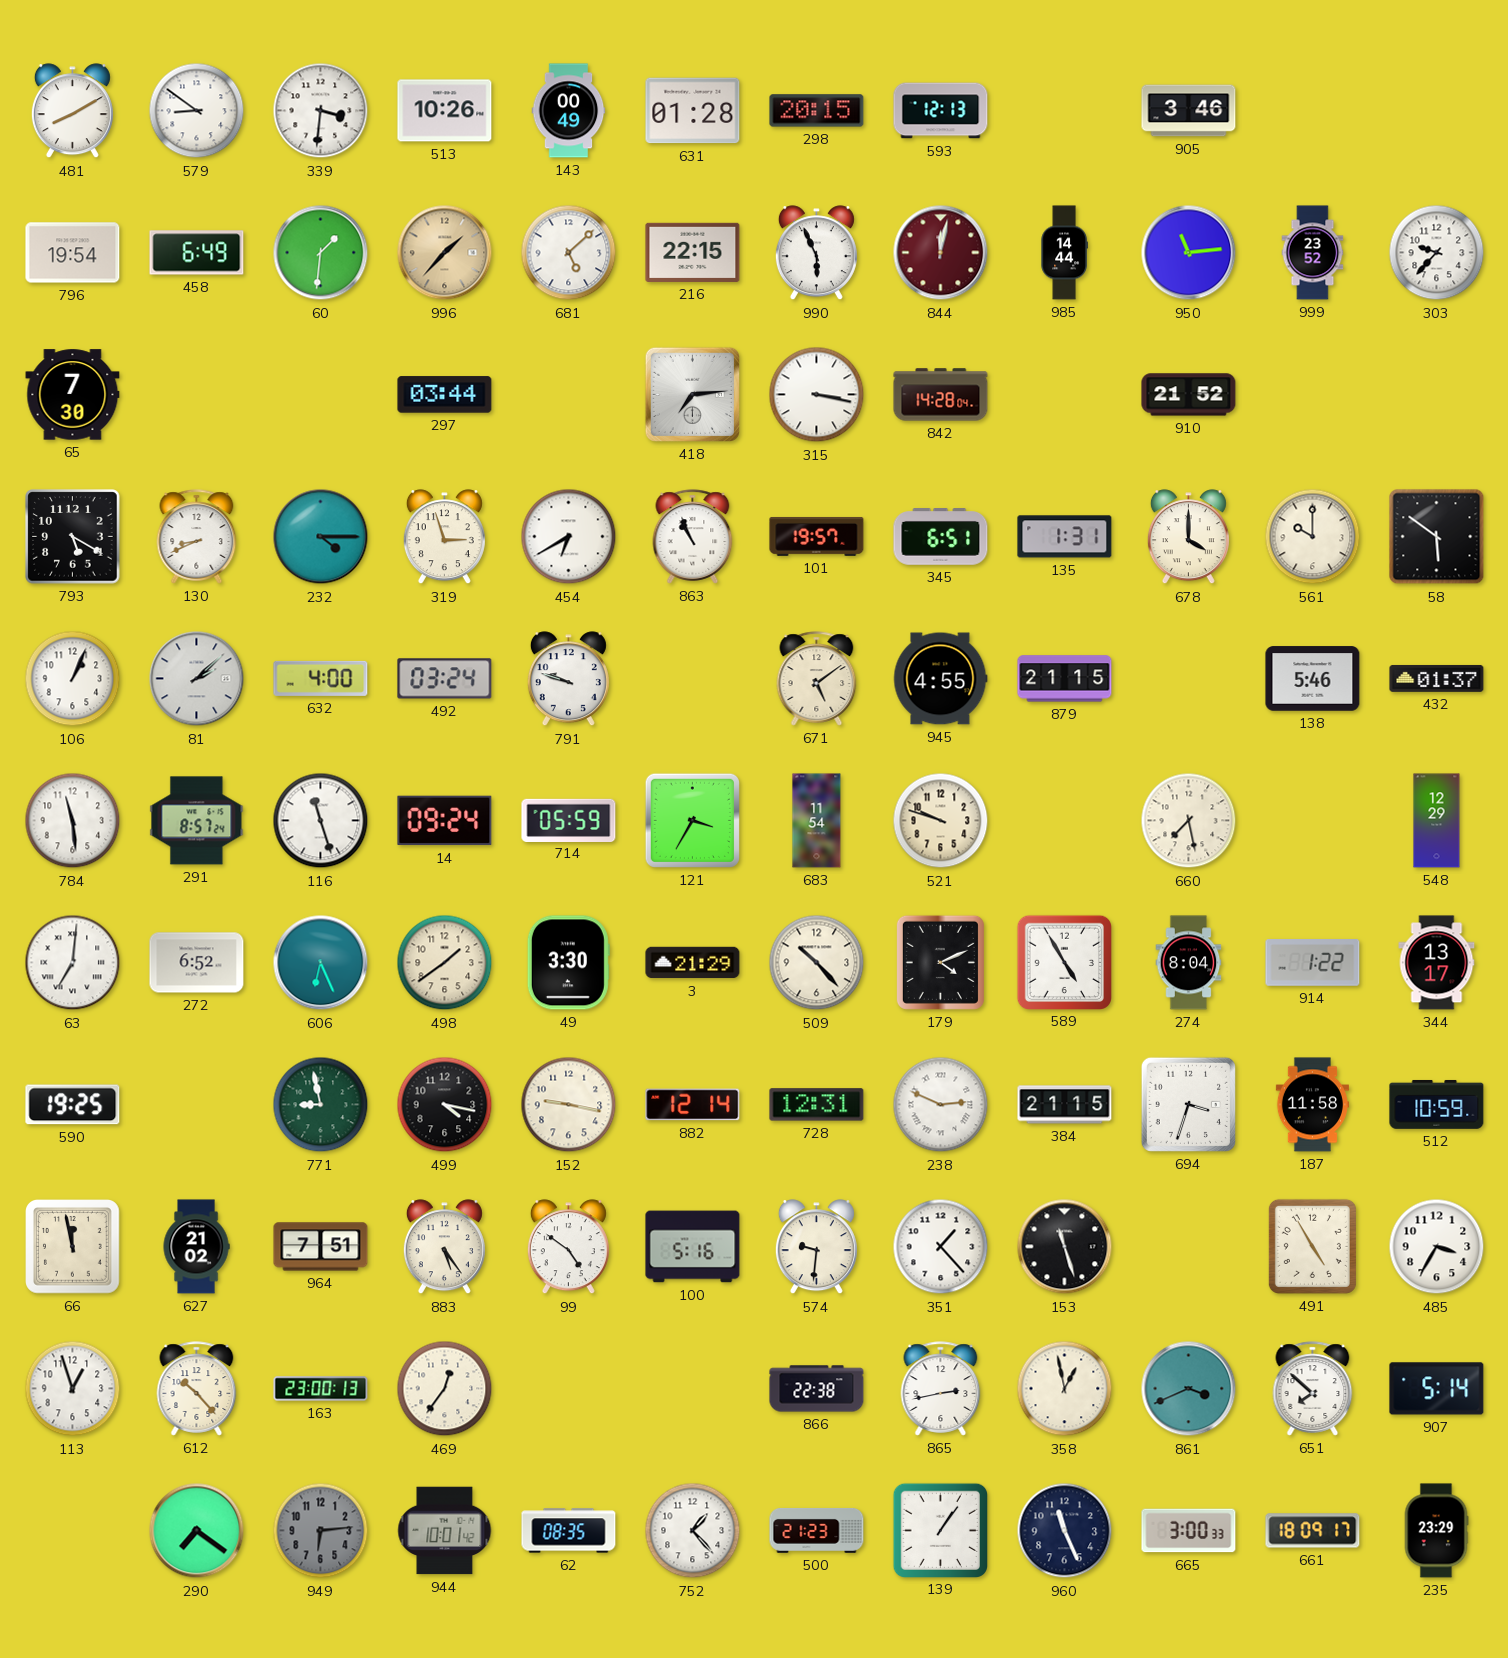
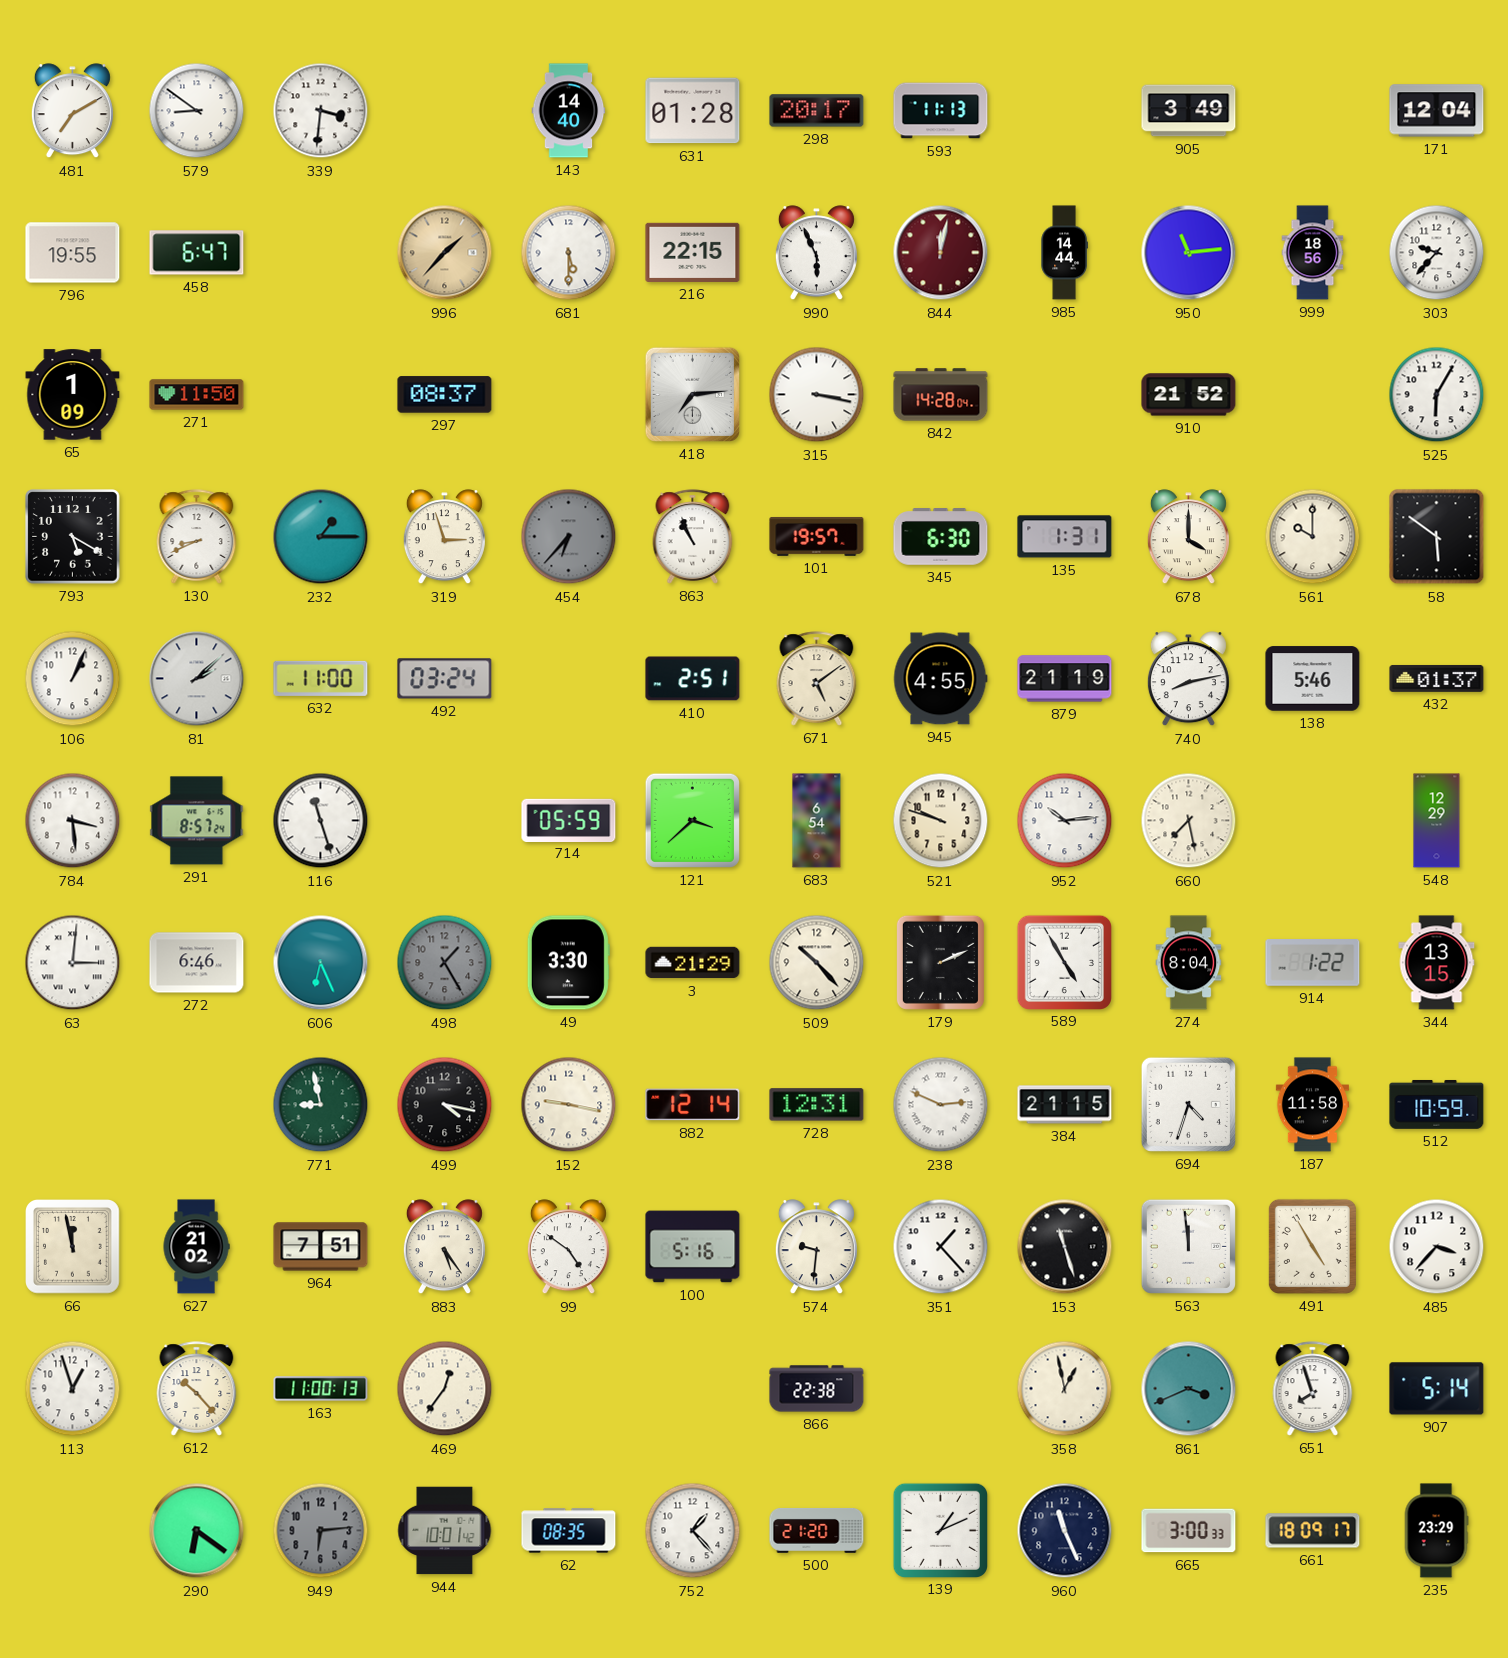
481: 8:10 -> 7:10
513: 10:26 -> none
143: 00:49 -> 14:40
298: 20:15 -> 20:17
593: 12:13 -> 11:13
905: 3:46 -> 3:49
171: none -> 12:04
796: 19:54 -> 19:55
458: 6:49 -> 6:47
60: 1:31 -> none
681: 5:08 -> 5:30
999: 23:52 -> 18:56
65: 7:30 -> 1:09
271: none -> 11:50
297: 03:44 -> 08:37
525: none -> 6:05
232: 4:15 -> 1:15
454: 6:40 -> 6:37
454 dial: white -> grey
345: 6:51 -> 6:30
632: 4:00 -> 11:00
791: 9:48 -> none
410: none -> 2:51
879: 21:15 -> 21:19
740: none -> 8:13
784: 11:29 -> 3:29
14: 09:24 -> none
121: 3:35 -> 3:38
683: 11:54 -> 6:54
952: none -> 10:14
63: 7:01 -> 3:01
272: 6:52 -> 6:46
498: 1:39 -> 1:25
498 dial: cream -> grey
179: 4:11 -> 2:11
344: 13:17 -> 13:15
590: 19:25 -> none
694: 3:33 -> 4:33
563: none -> 11:59
485: 3:35 -> 3:37
163: 23:00 -> 11:00
865: 2:43 -> none
651: 7:52 -> 7:57
290: 7:21 -> 6:21
500: 21:23 -> 21:20
139: 1:06 -> 1:11
